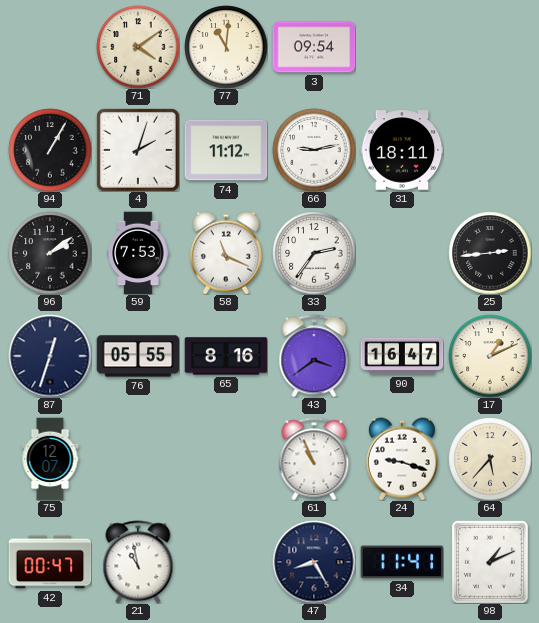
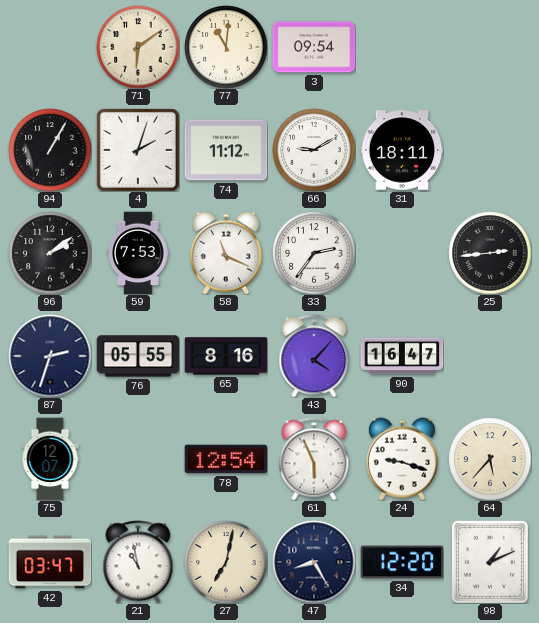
71: 4:09 -> 6:09
66: 9:13 -> 9:10
87: 12:33 -> 2:33
43: 3:39 -> 4:07
17: 1:11 -> none
78: none -> 12:54
61: 10:56 -> 5:56
42: 00:47 -> 03:47
27: none -> 7:02
34: 11:41 -> 12:20
